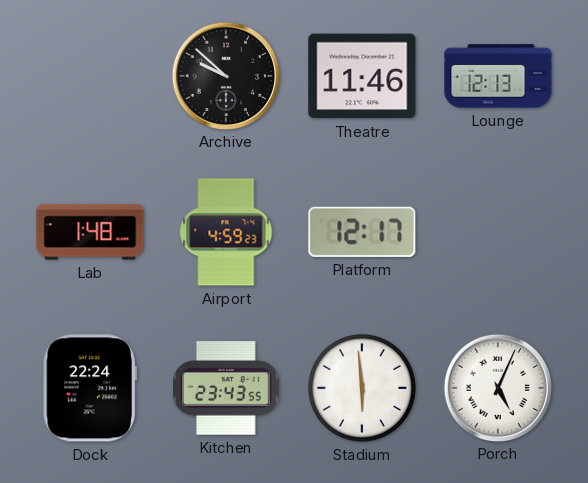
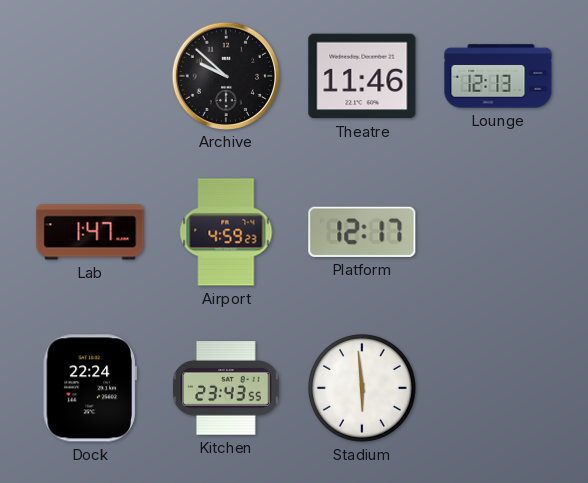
Lab: 1:48 -> 1:47
Porch: 5:04 -> none
